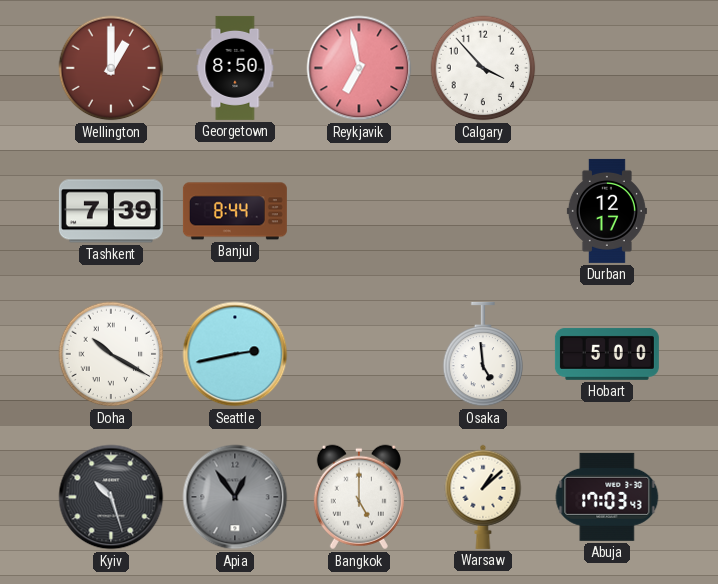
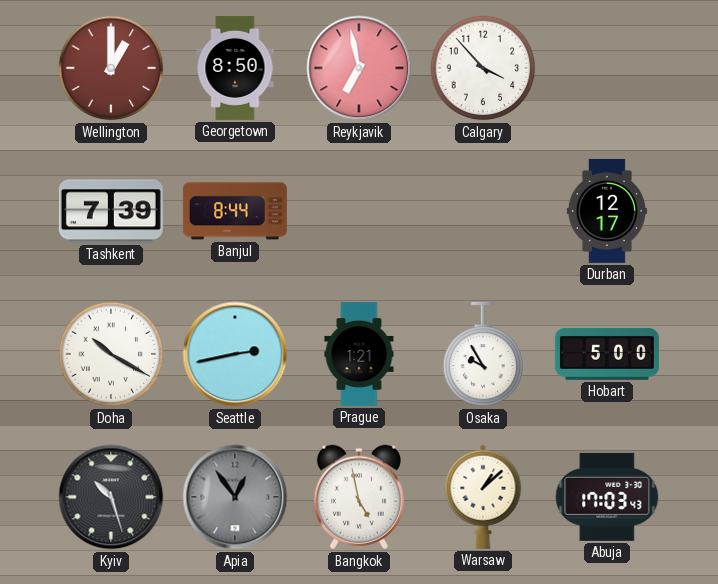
Prague: none -> 1:21
Osaka: 4:59 -> 9:55
Bangkok: 5:00 -> 4:58
